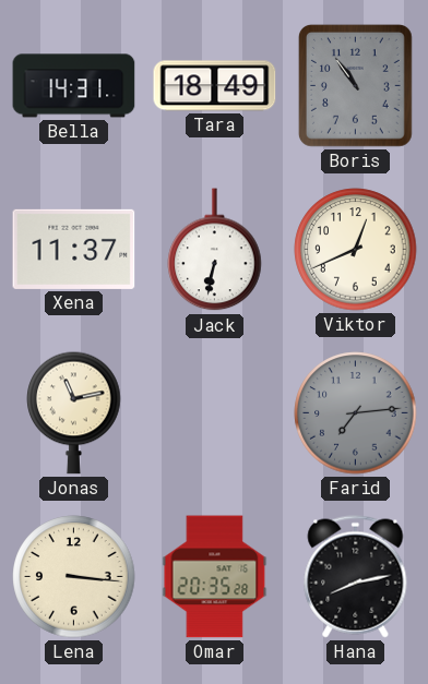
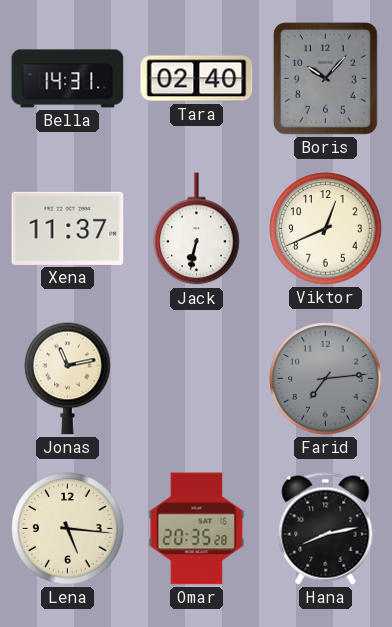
Tara: 18:49 -> 02:40
Boris: 10:54 -> 10:07
Lena: 3:16 -> 5:16
